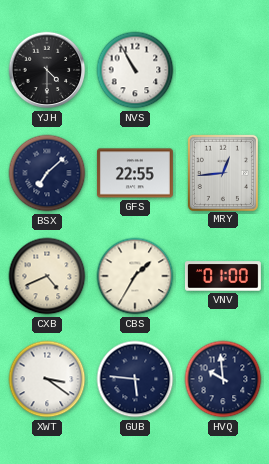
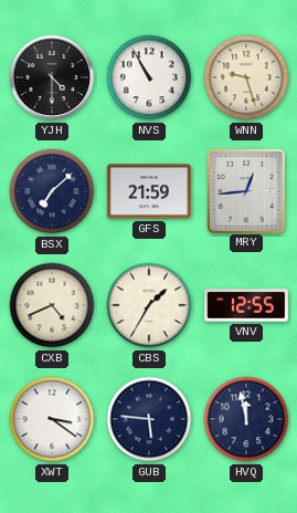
WNN: none -> 9:27
GFS: 22:55 -> 21:59
VNV: 01:00 -> 12:55
HVQ: 9:59 -> 11:58
